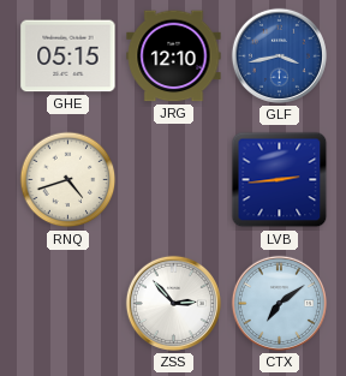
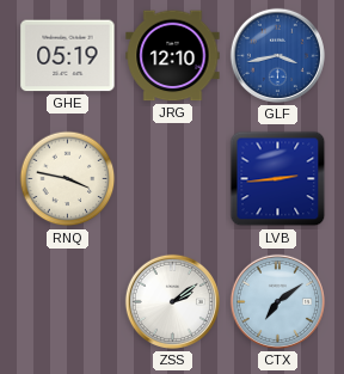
GHE: 05:15 -> 05:19
RNQ: 4:42 -> 3:47
ZSS: 2:53 -> 2:09
